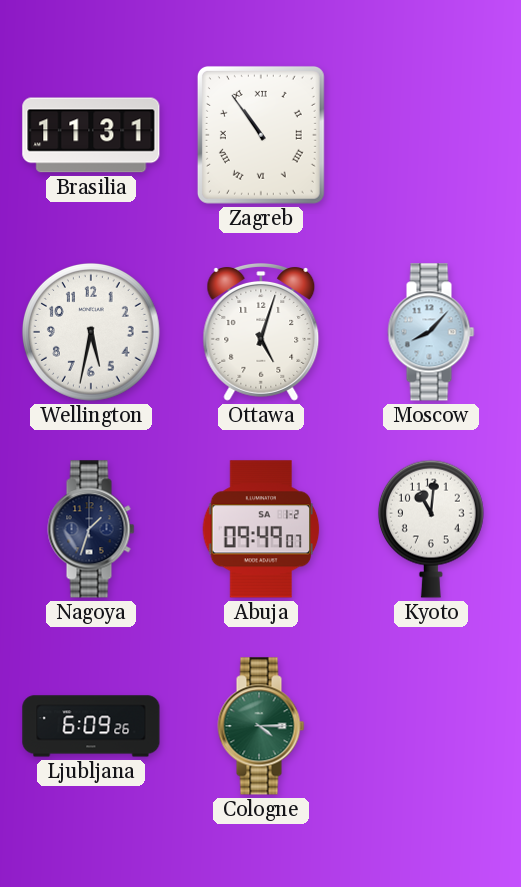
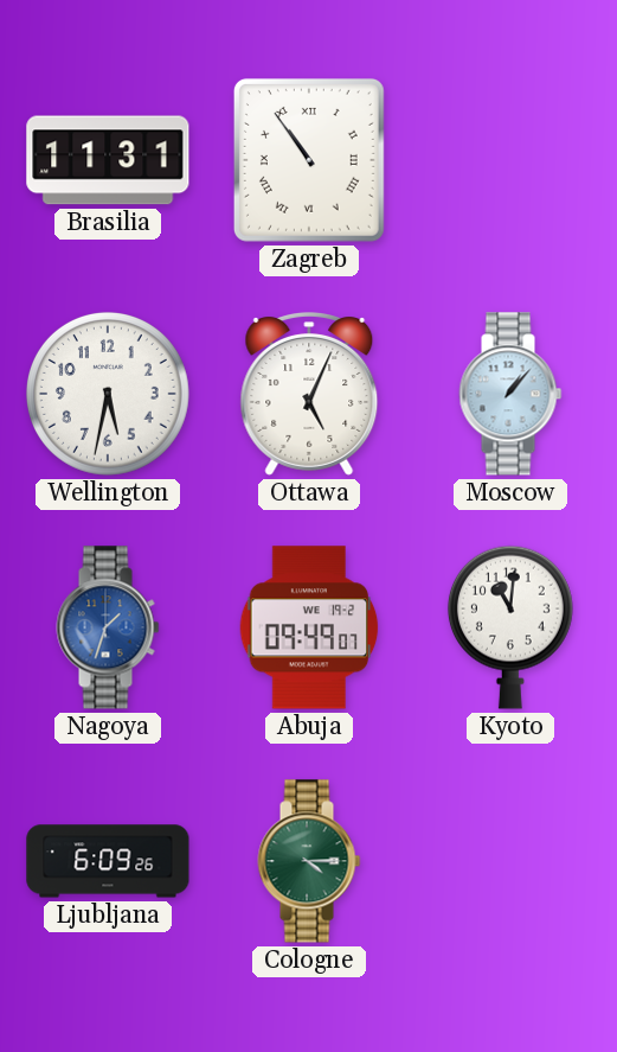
Ottawa: 5:03 -> 5:04
Moscow: 8:07 -> 1:07
Nagoya dial: navy -> blue
Abuja date: SA 1-2 -> WE 19-2
